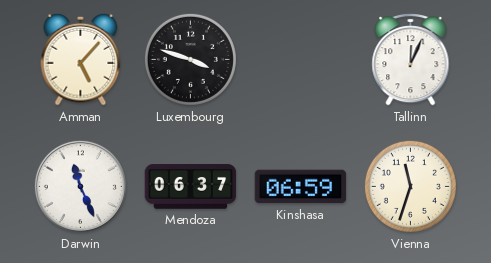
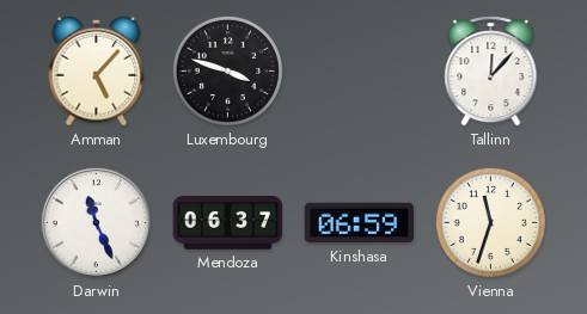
Tallinn: 12:04 -> 12:07
